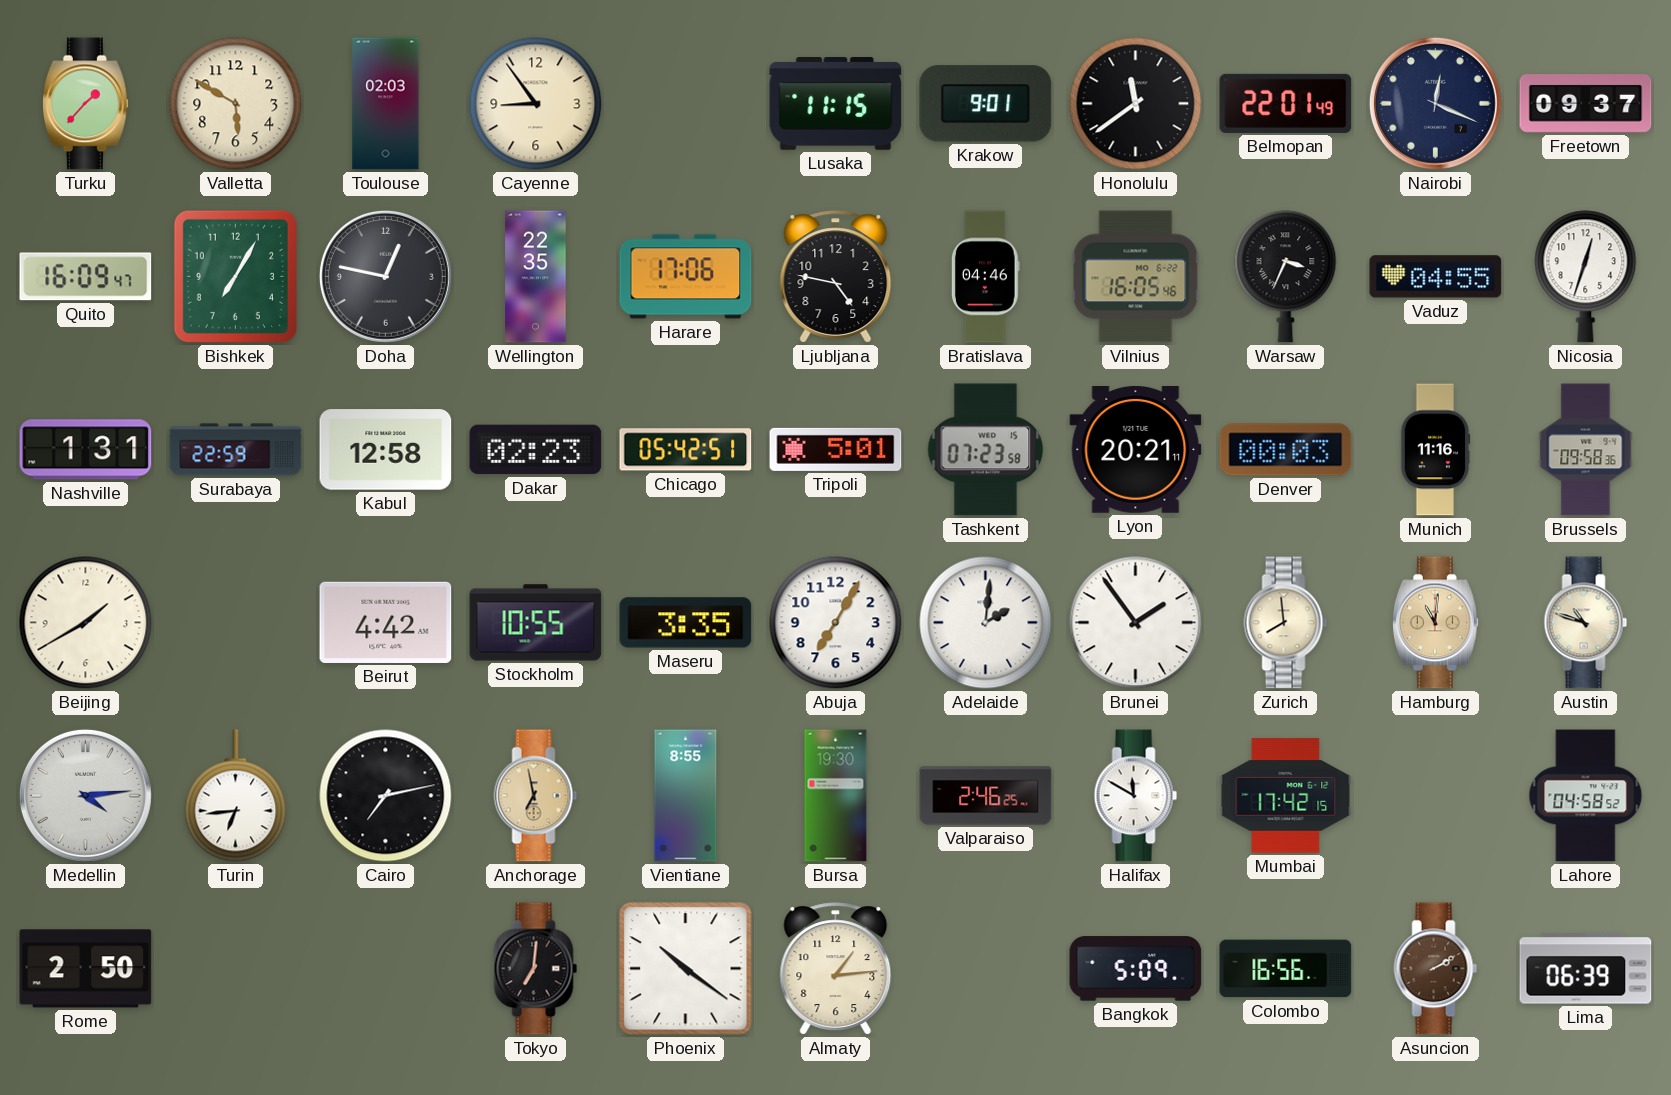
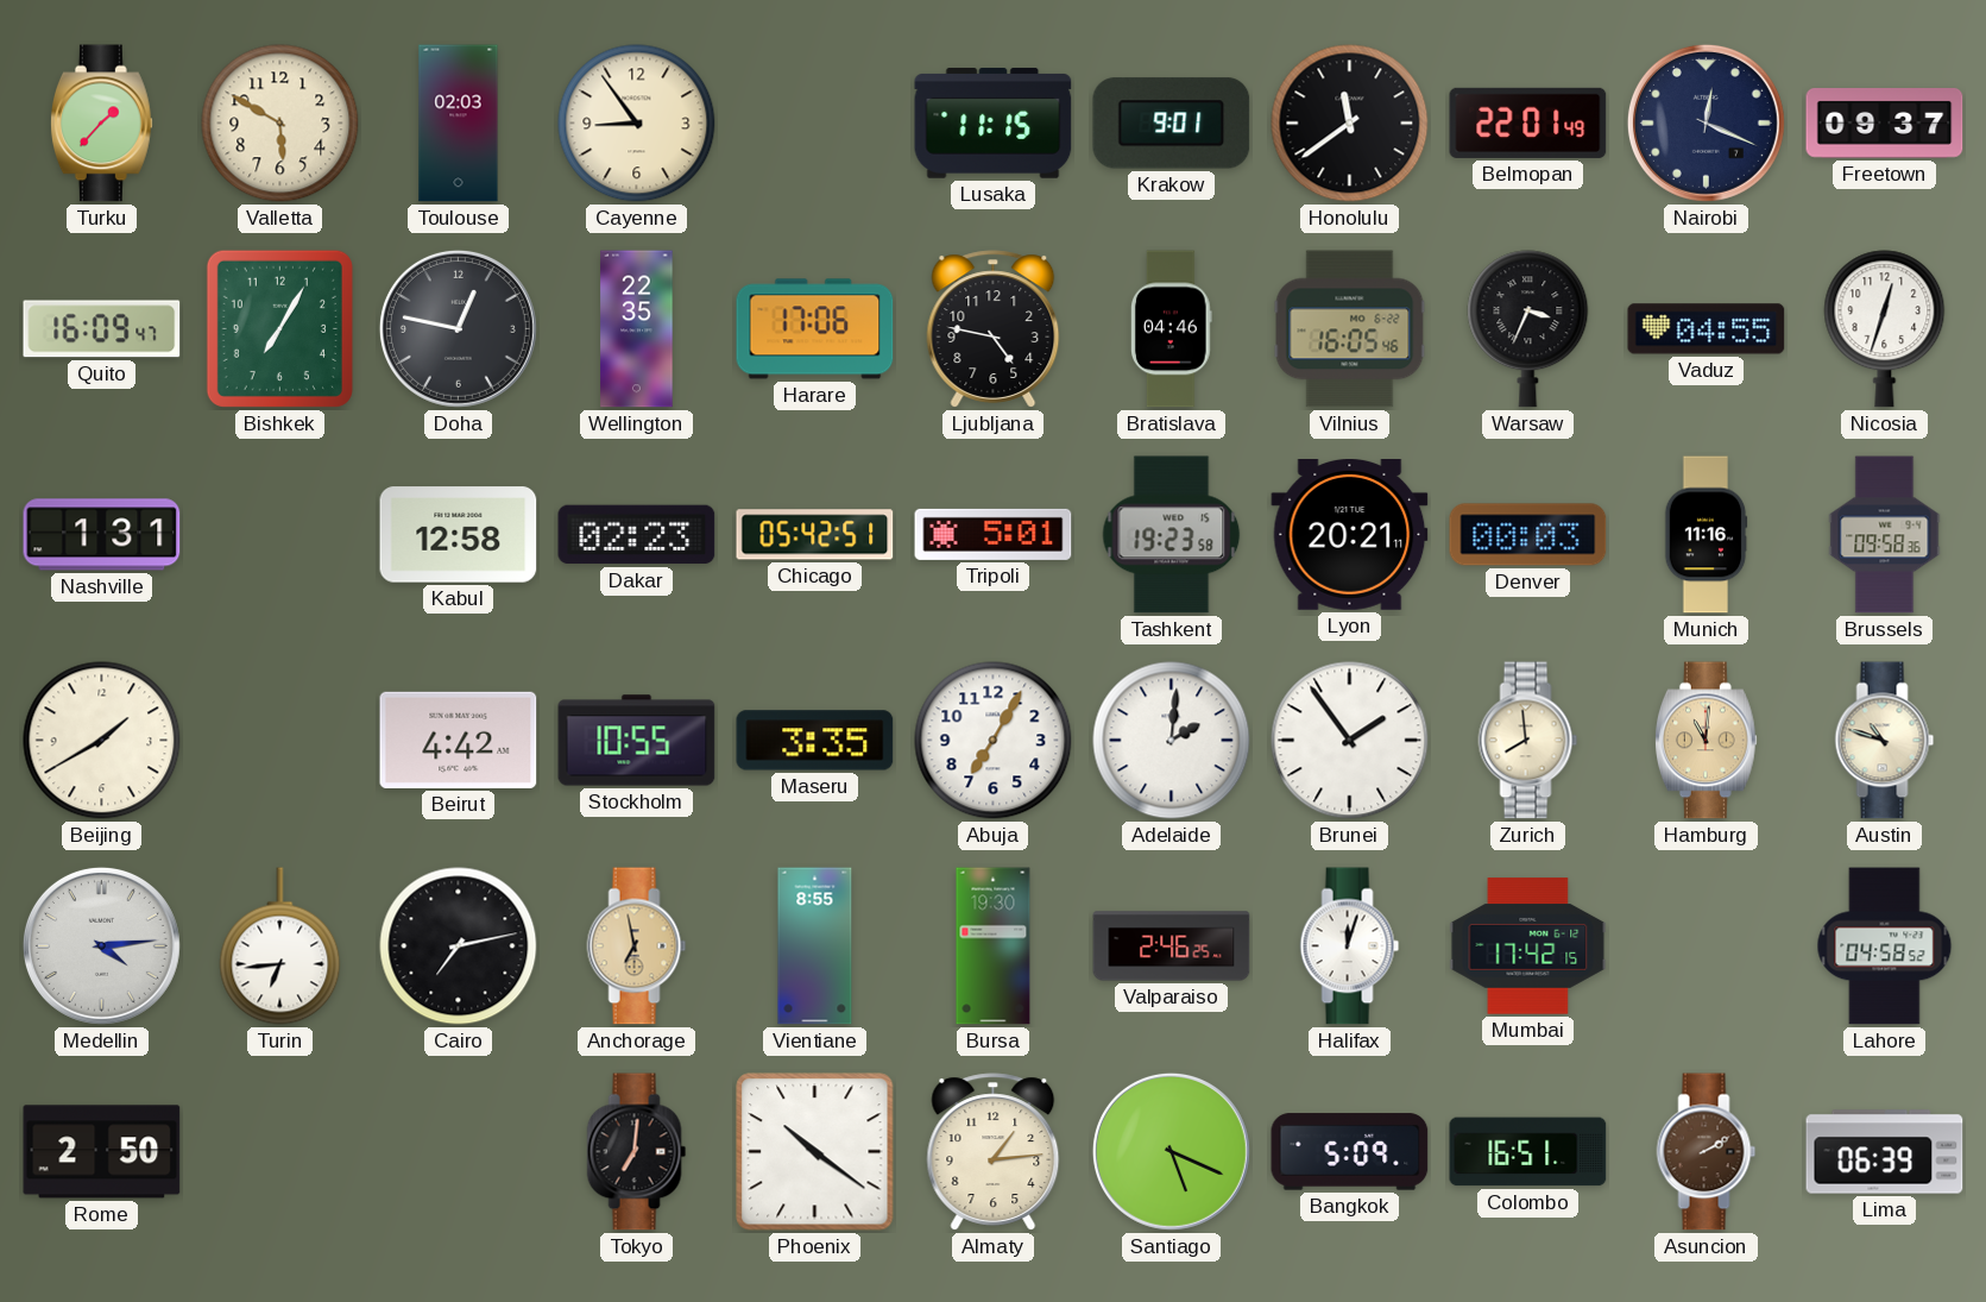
Surabaya: 22:59 -> none
Tashkent: 07:23 -> 19:23
Halifax: 11:50 -> 12:03
Santiago: none -> 5:19
Colombo: 16:56 -> 16:51
